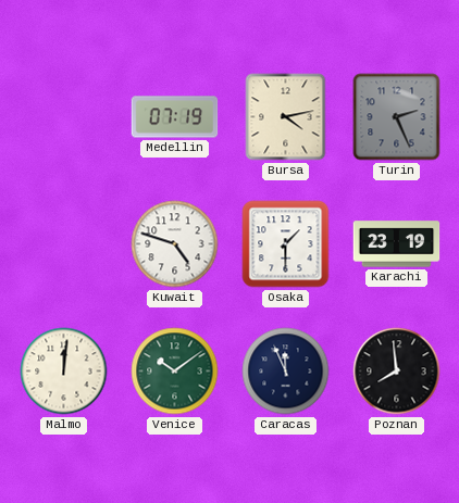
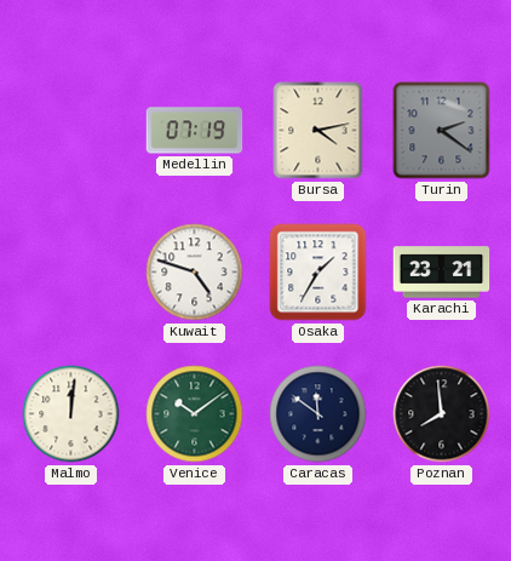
Turin: 2:26 -> 2:21
Osaka: 1:30 -> 1:35
Karachi: 23:19 -> 23:21
Caracas: 11:56 -> 11:51
